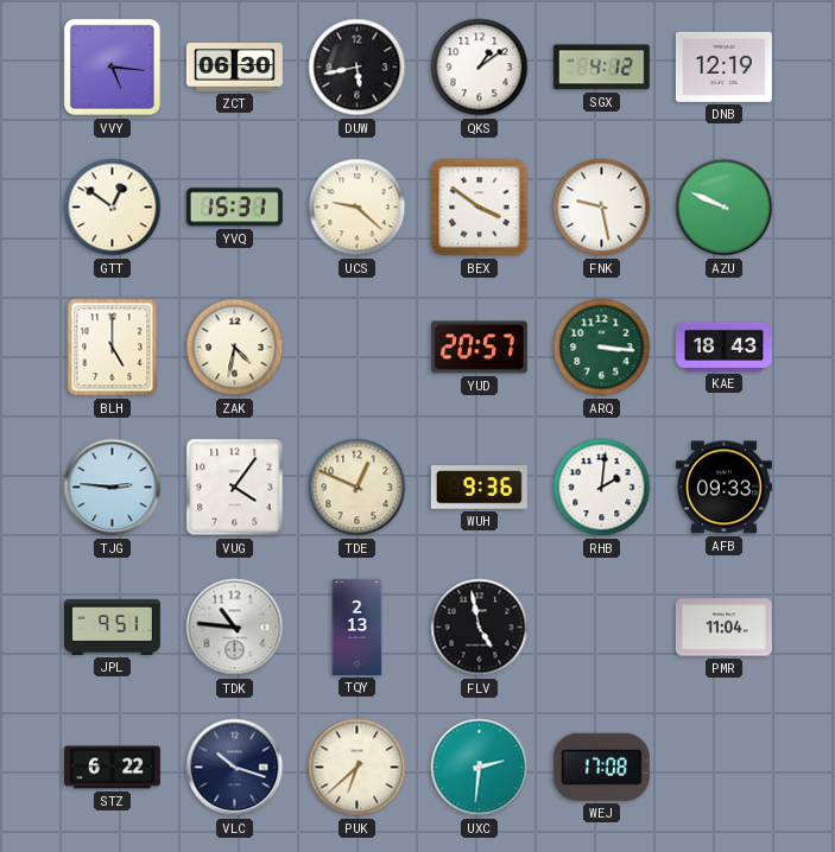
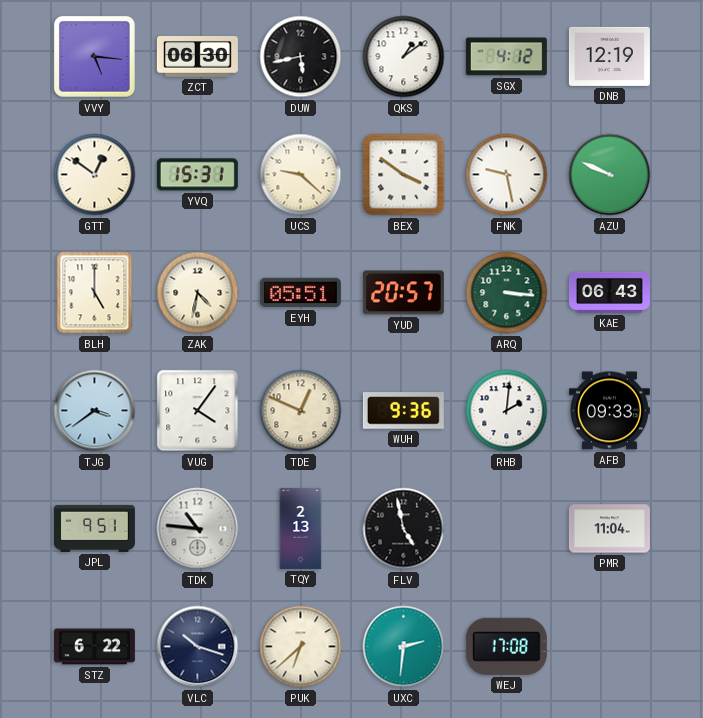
EYH: none -> 05:51
KAE: 18:43 -> 06:43
TJG: 2:46 -> 3:39
